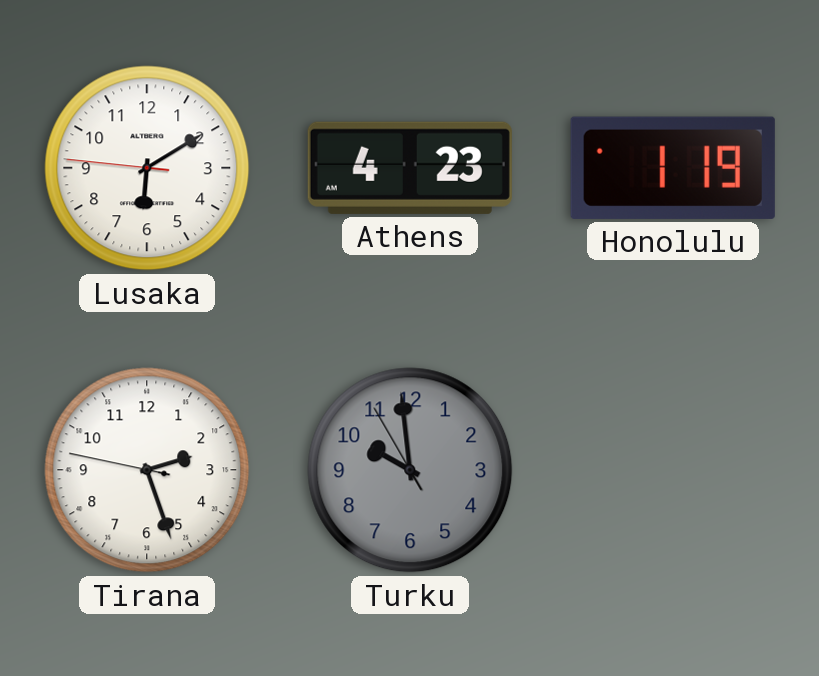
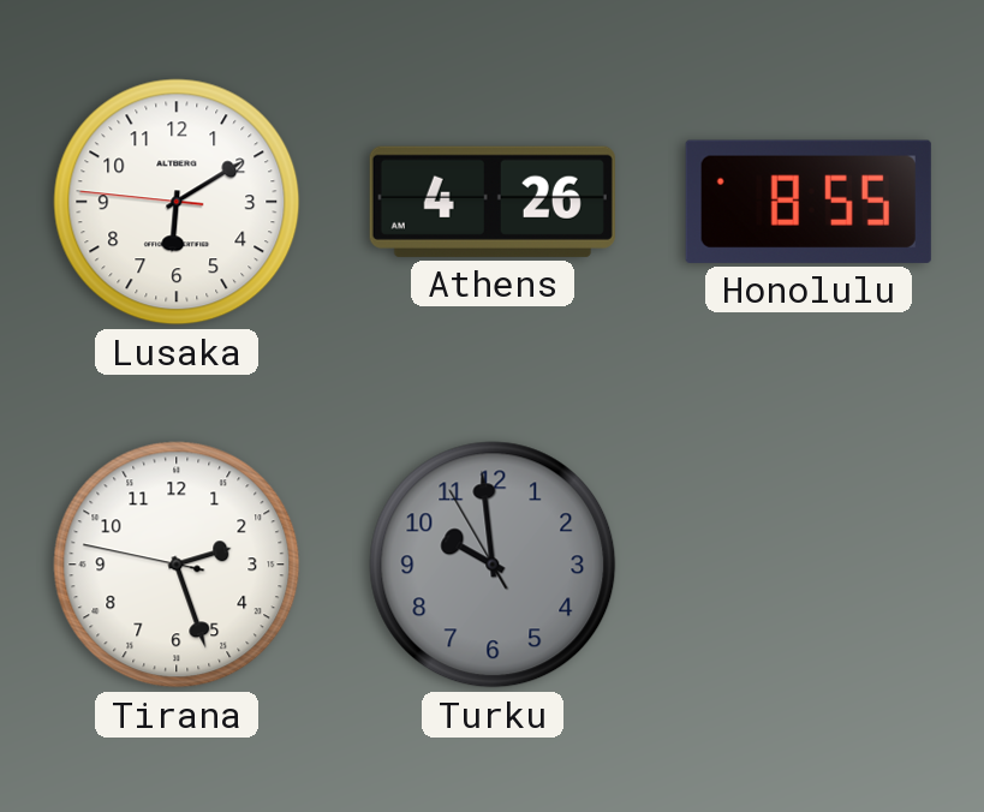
Athens: 4:23 -> 4:26
Honolulu: 1:19 -> 8:55
